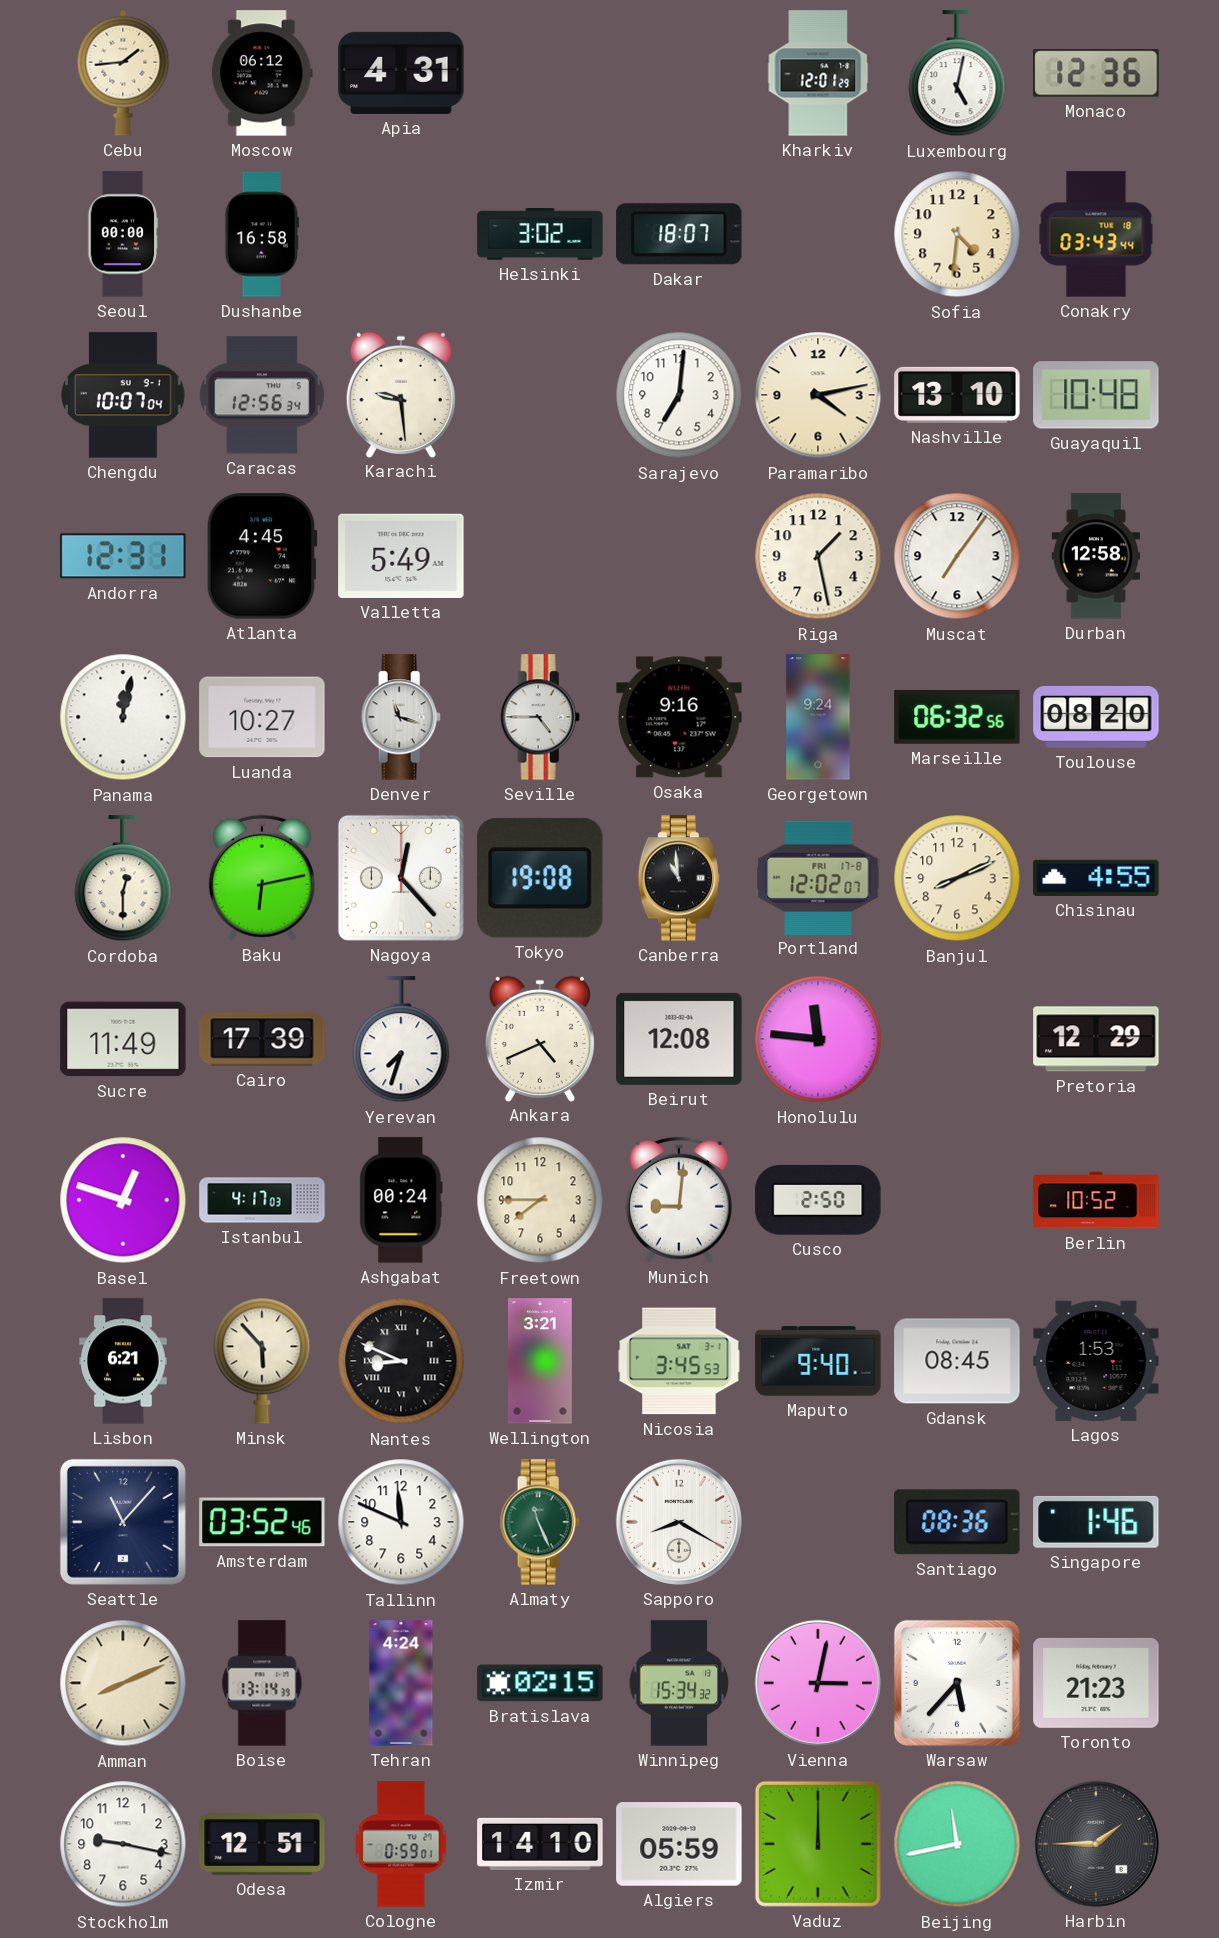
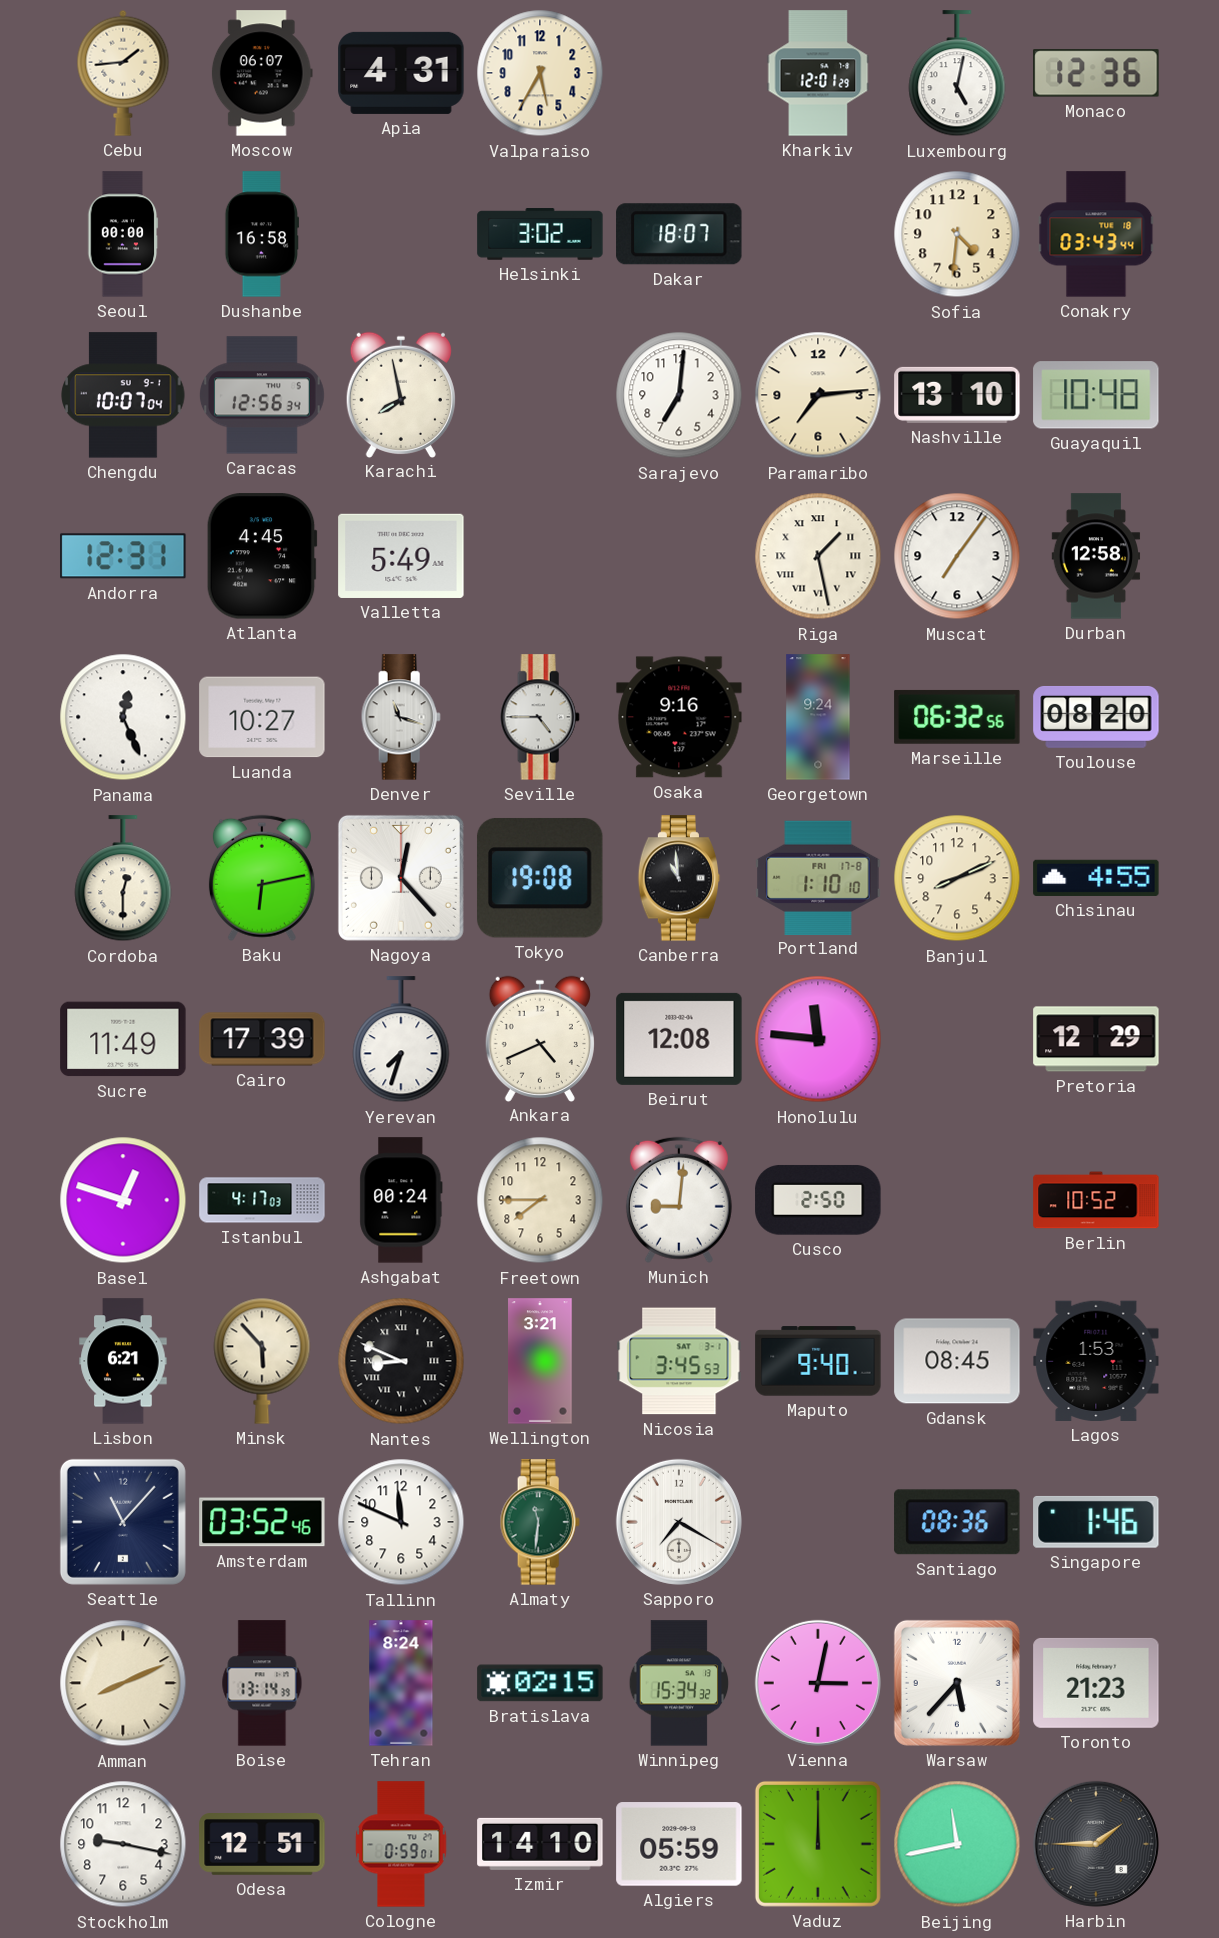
Moscow: 06:12 -> 06:07
Valparaiso: none -> 5:35
Karachi: 9:29 -> 7:58
Paramaribo: 4:13 -> 7:14
Riga numerals: Arabic -> Roman
Panama: 12:02 -> 12:26
Portland: 12:02 -> 1:10
Almaty: 11:26 -> 11:31
Sapporo: 8:20 -> 7:20
Tehran: 4:24 -> 8:24
